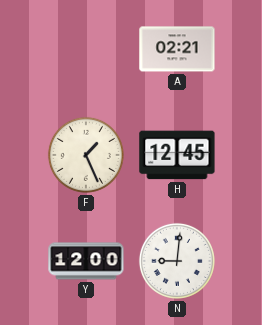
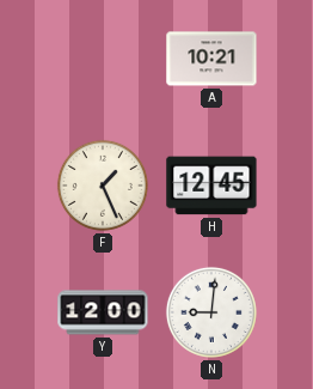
A: 02:21 -> 10:21
